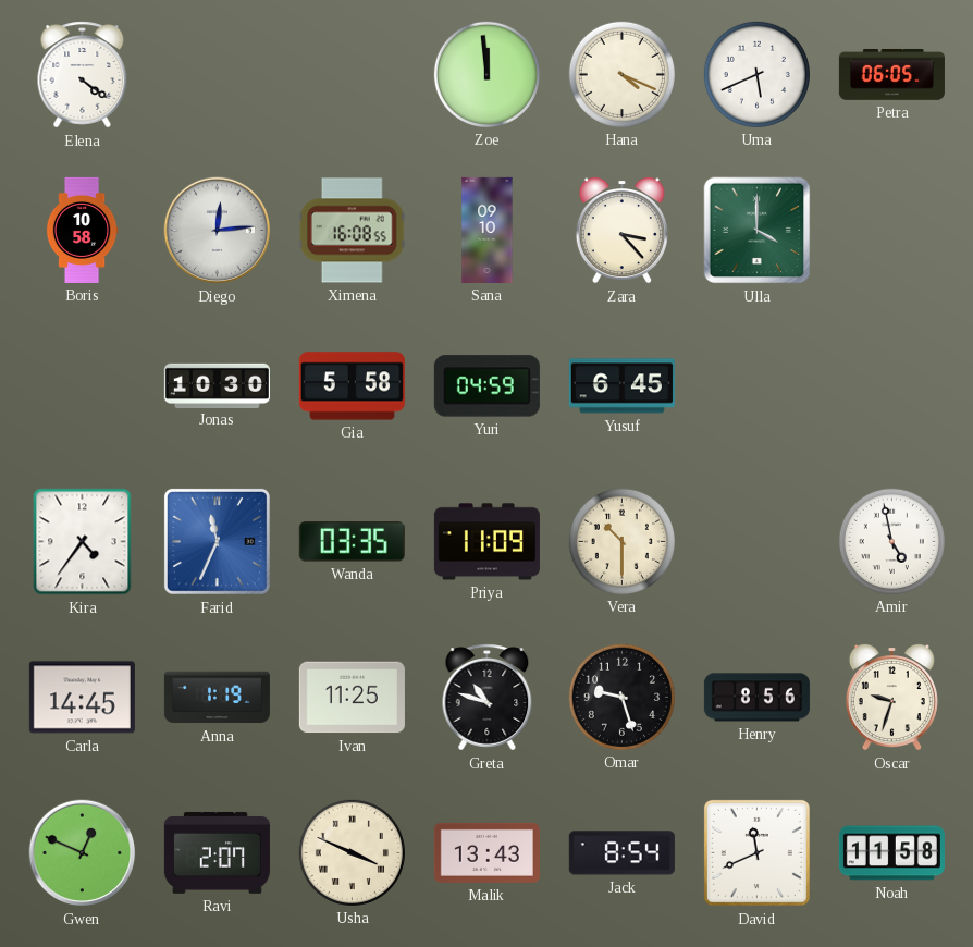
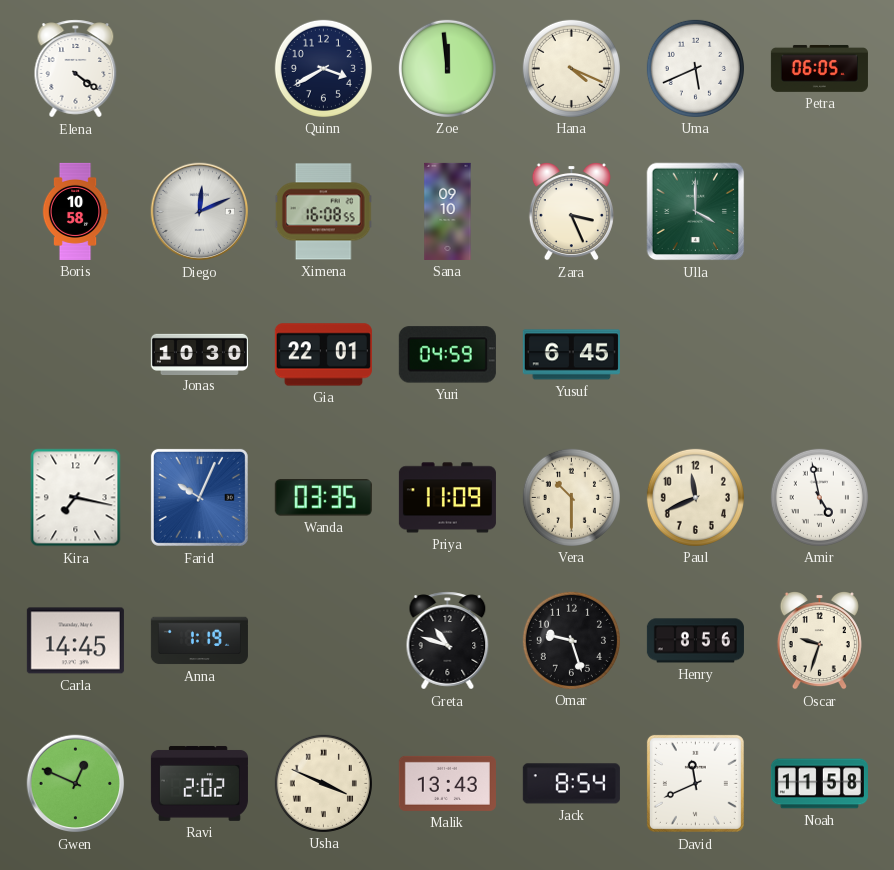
Quinn: none -> 3:40
Diego: 12:14 -> 12:11
Zara: 3:23 -> 3:26
Gia: 5:58 -> 22:01
Kira: 4:36 -> 7:17
Farid: 11:34 -> 10:04
Paul: none -> 11:41
Ivan: 11:25 -> none
Ravi: 2:07 -> 2:02
